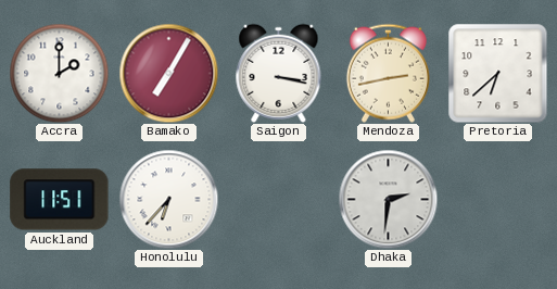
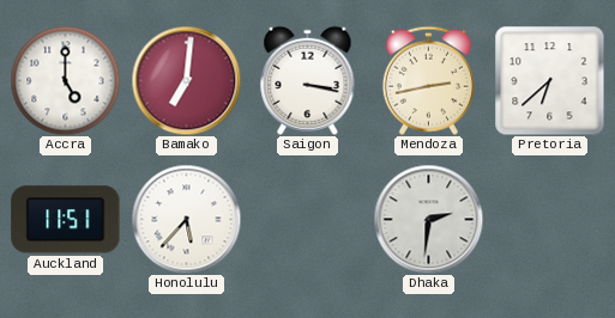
Accra: 2:00 -> 5:00
Bamako: 7:05 -> 7:01
Honolulu: 6:37 -> 5:37
